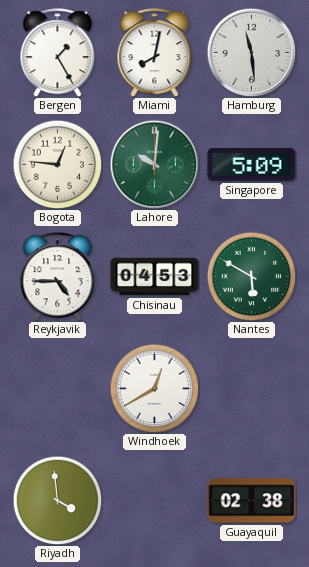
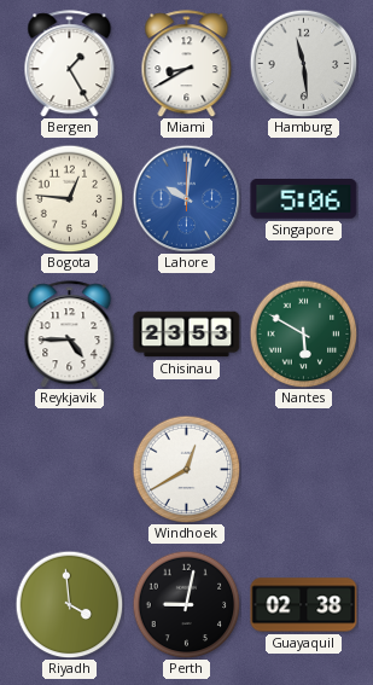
Miami: 8:02 -> 8:40
Lahore dial: green -> blue
Singapore: 5:09 -> 5:06
Chisinau: 04:53 -> 23:53
Perth: none -> 9:02
